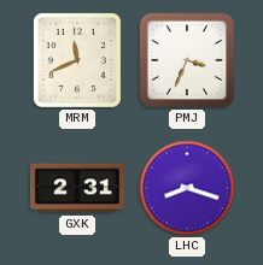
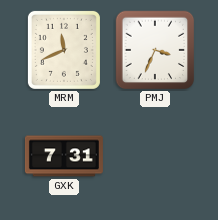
GXK: 2:31 -> 7:31
LHC: 8:18 -> none
